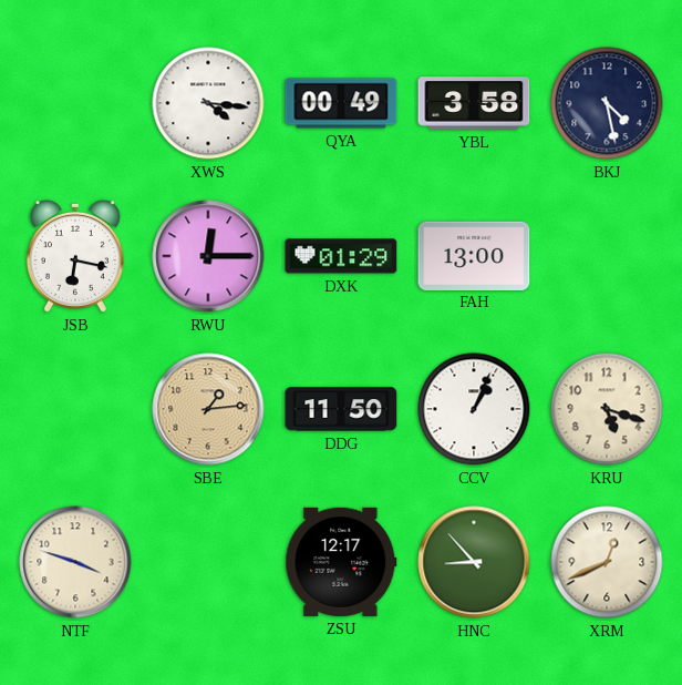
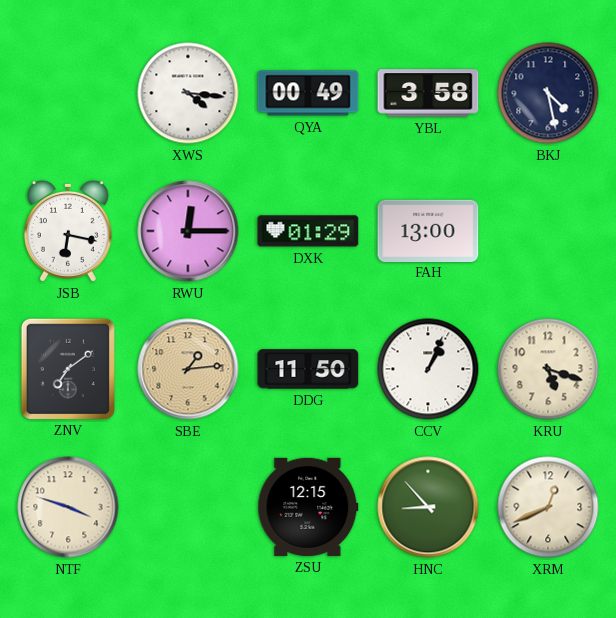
ZNV: none -> 7:09
ZSU: 12:17 -> 12:15
